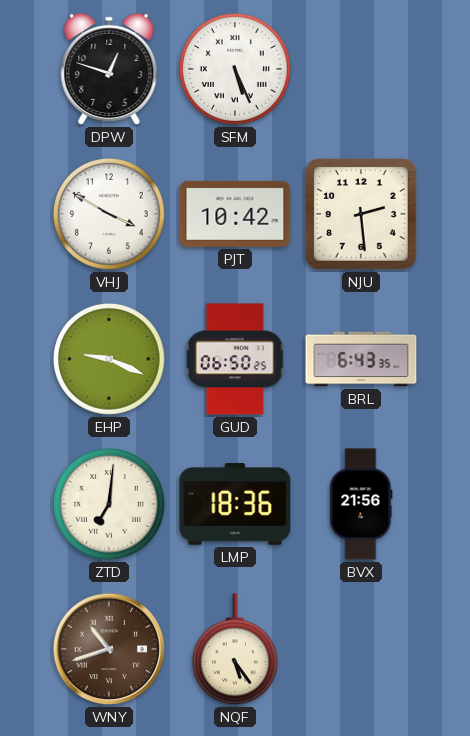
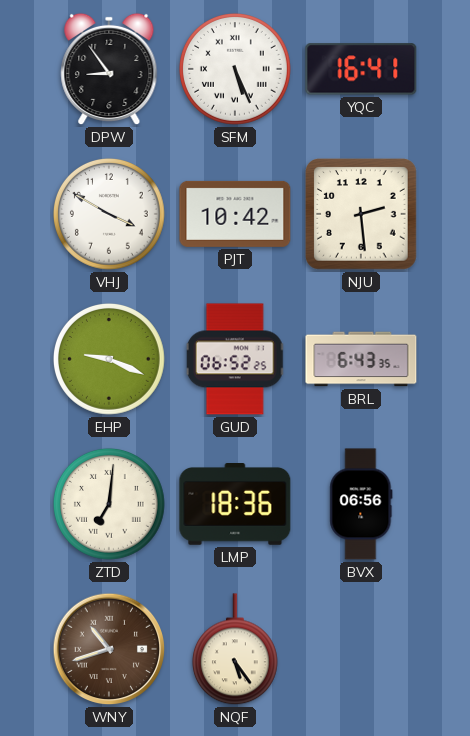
DPW: 12:48 -> 8:54
YQC: none -> 16:41
GUD: 06:50 -> 06:52
BVX: 21:56 -> 06:56
